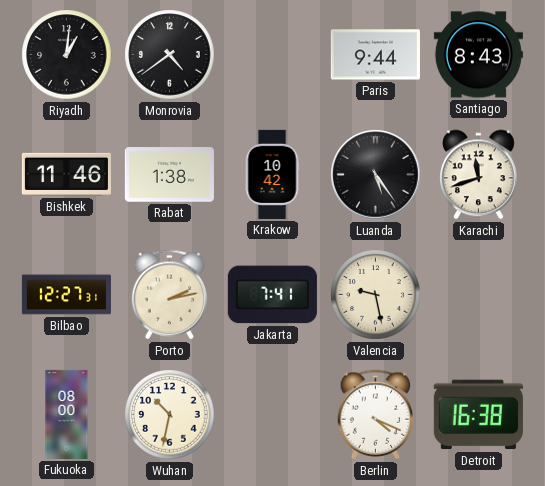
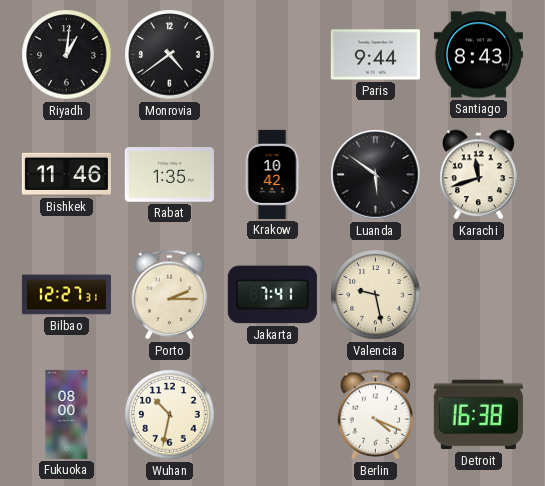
Rabat: 1:38 -> 1:35
Luanda: 5:24 -> 5:51
Porto: 2:13 -> 2:15
